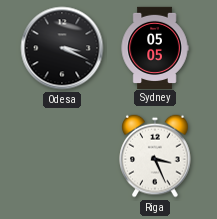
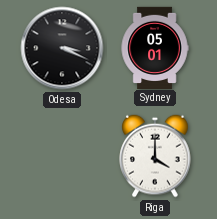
Sydney: 05:05 -> 05:01
Riga: 3:26 -> 4:00
